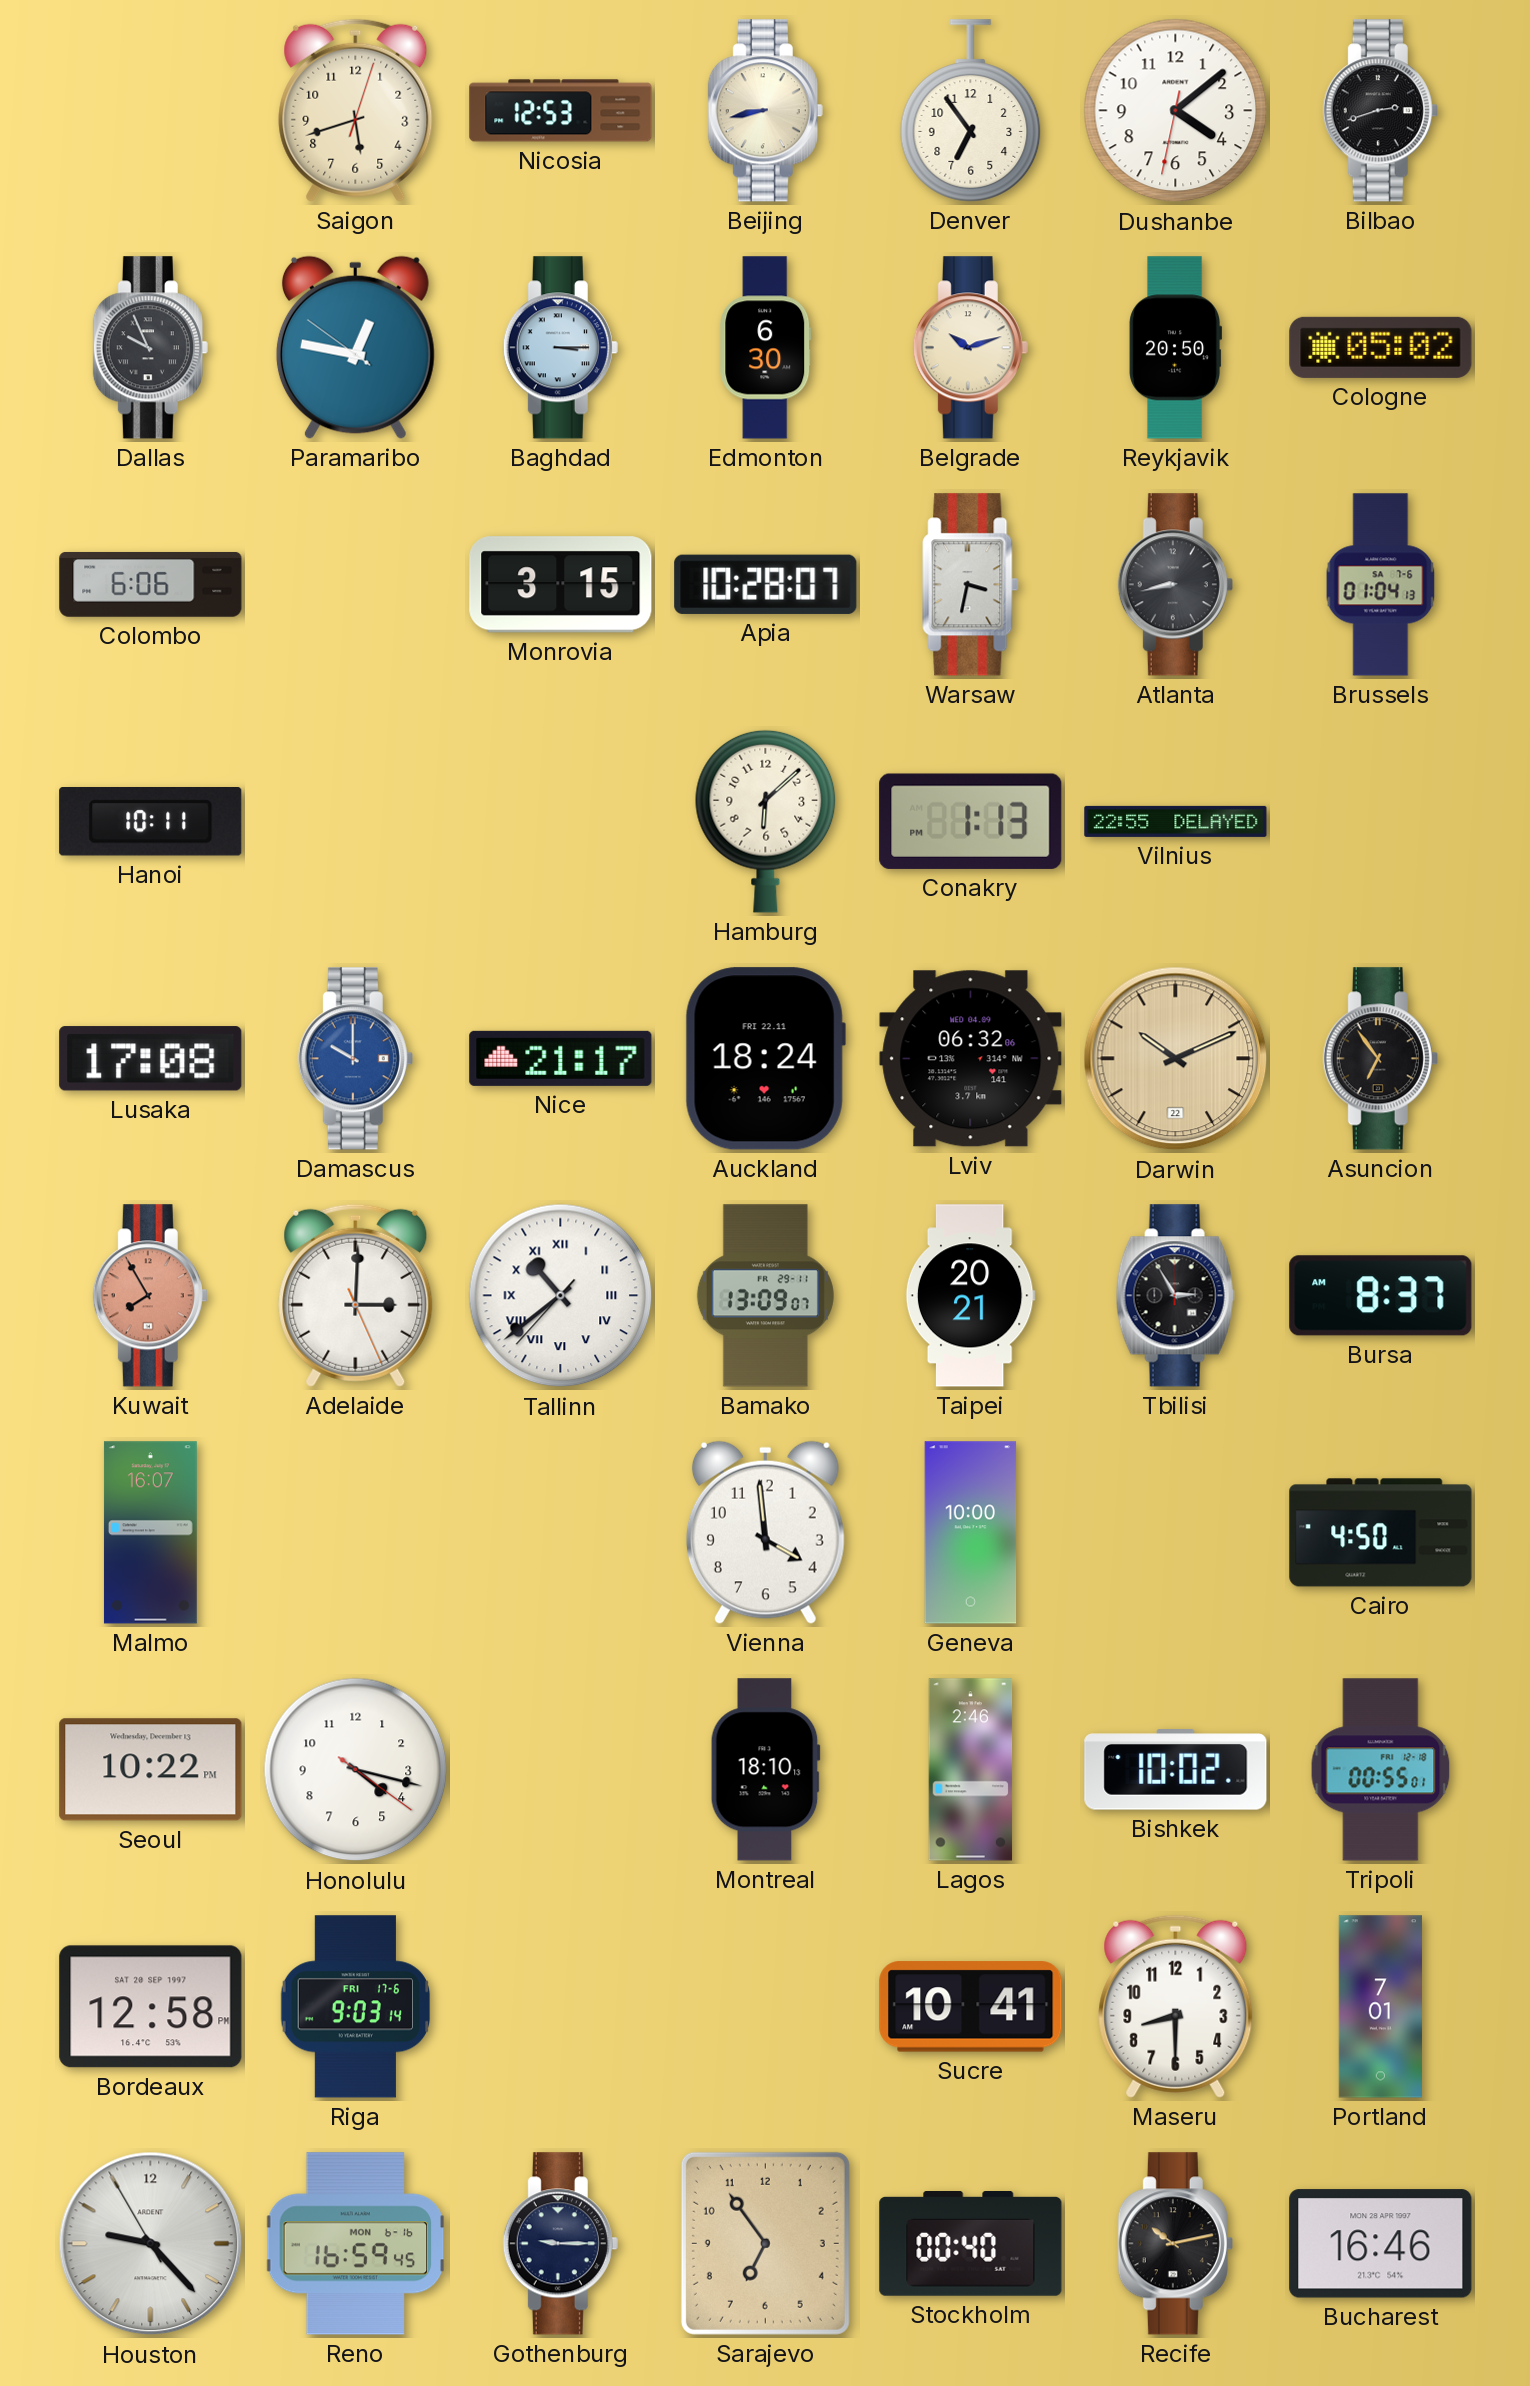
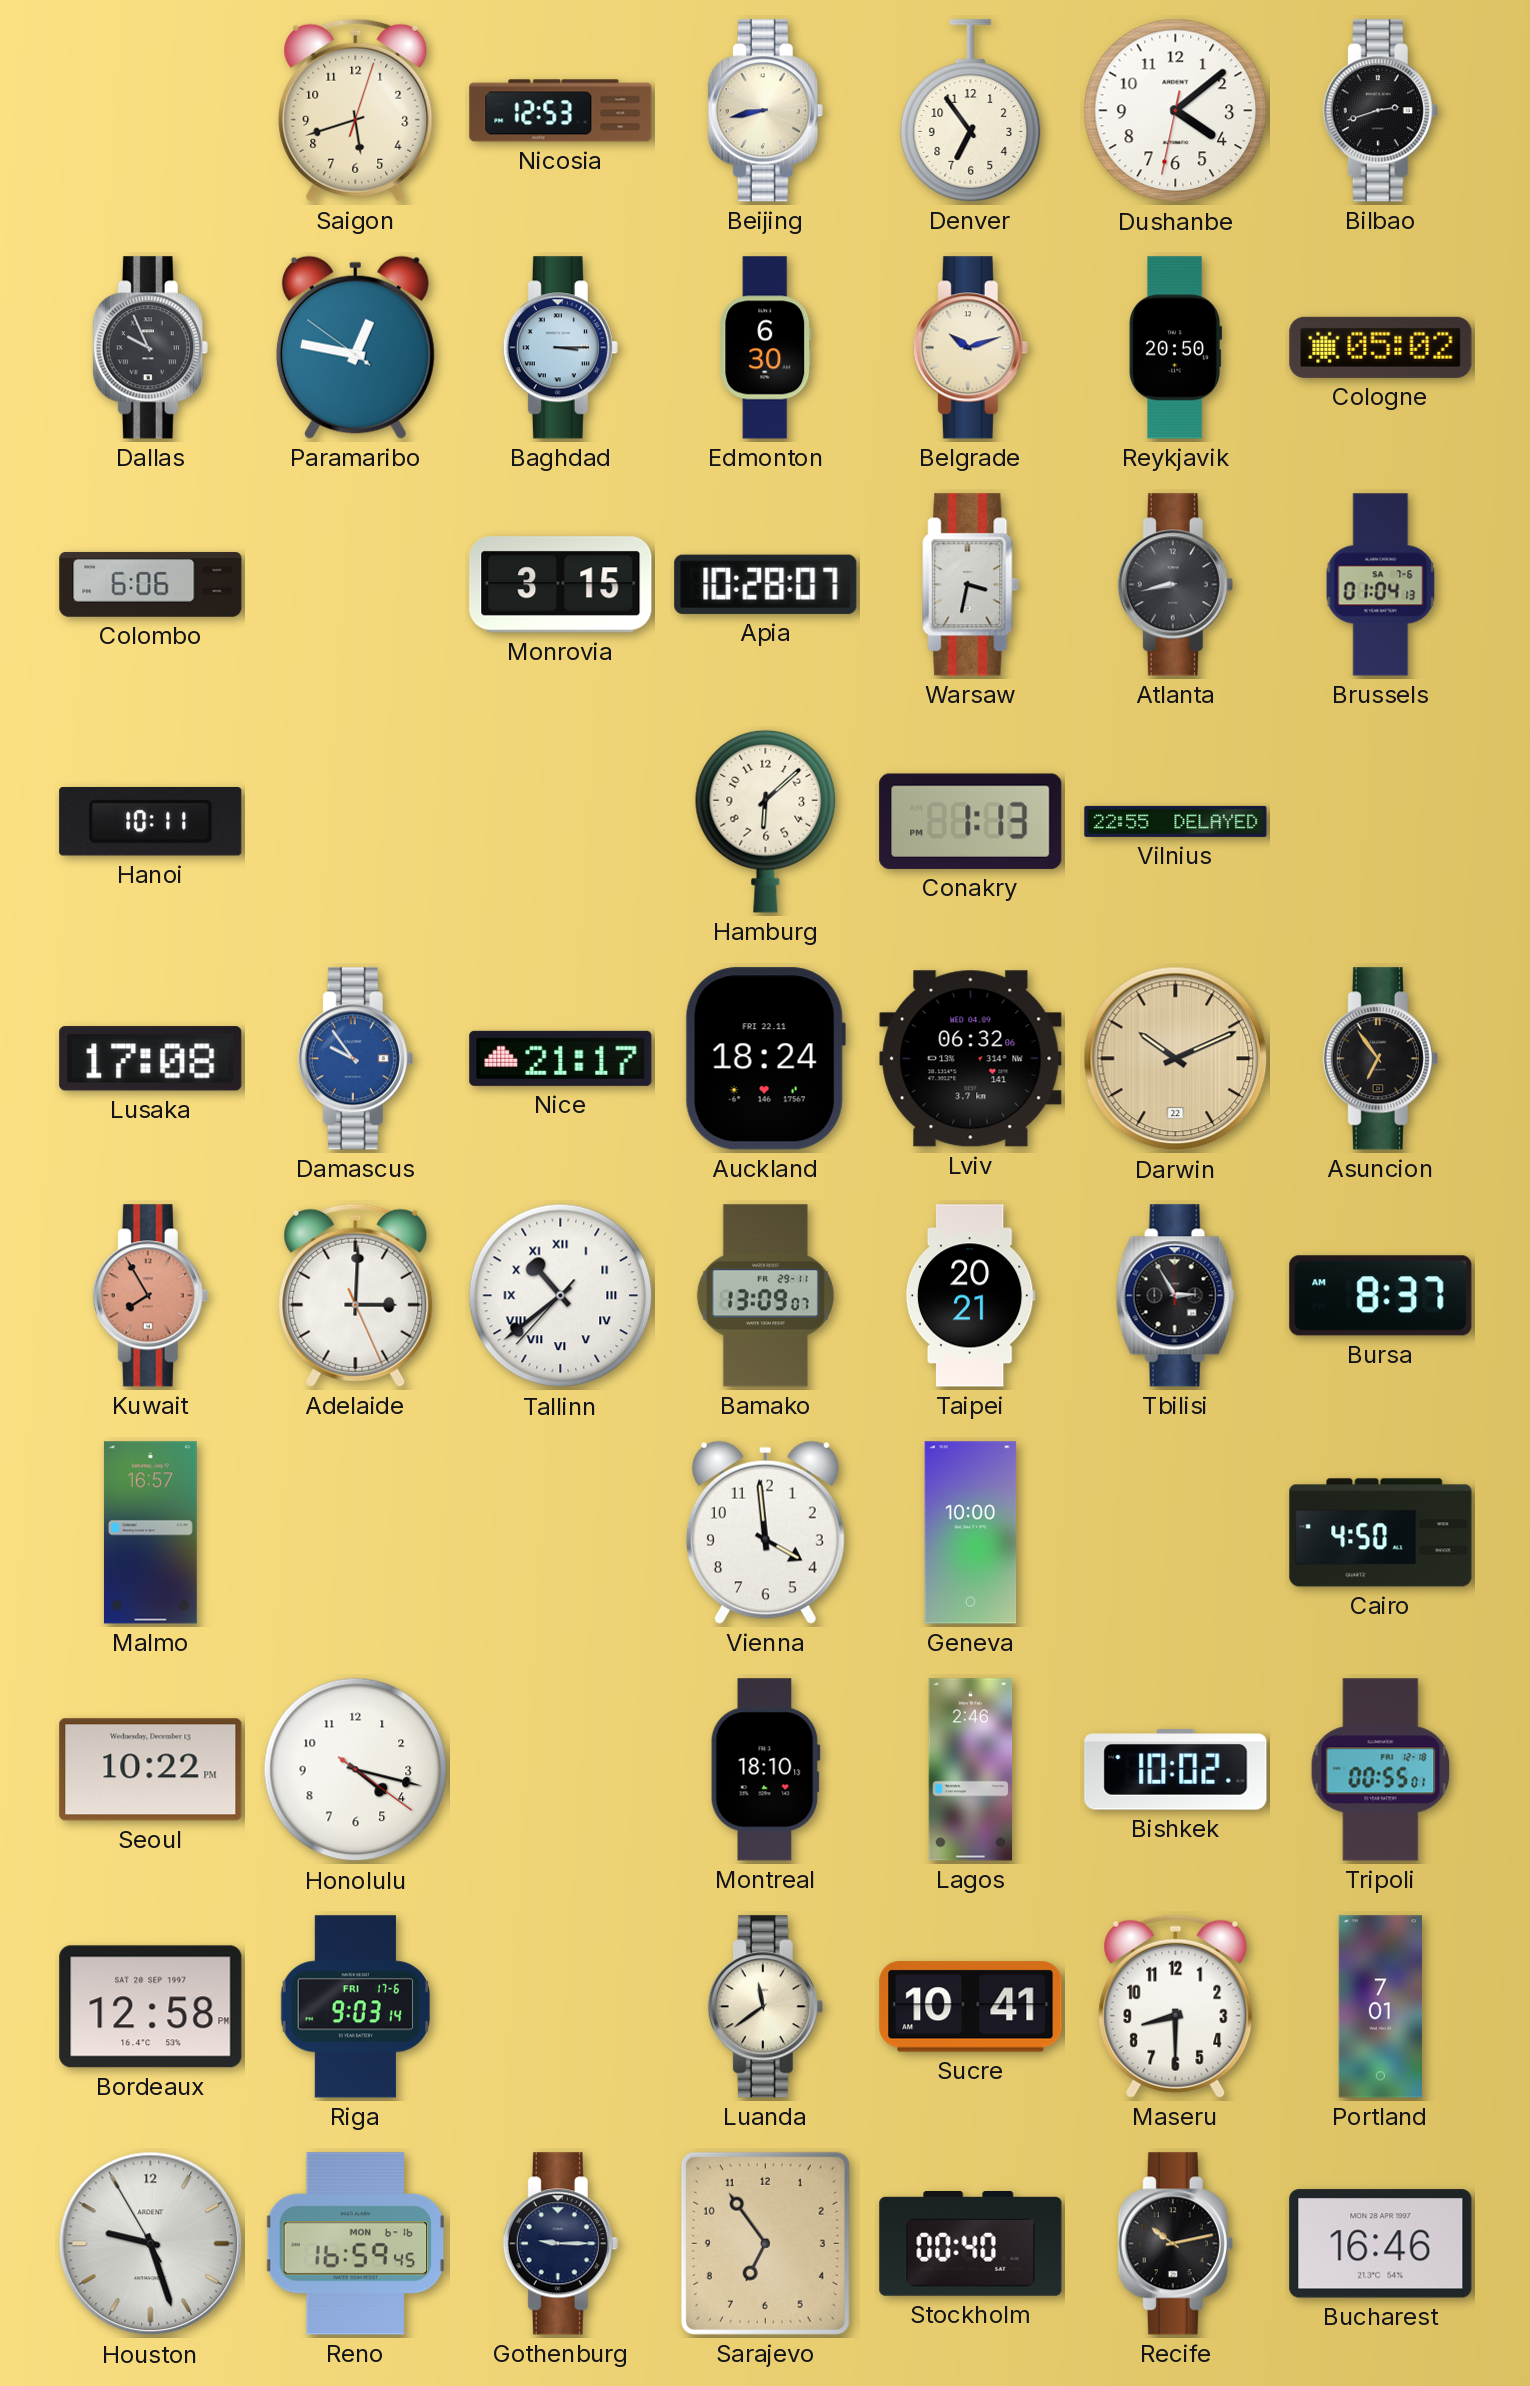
Damascus: 10:00 -> 9:54
Malmo: 16:07 -> 16:57
Luanda: none -> 11:39
Houston: 9:22 -> 9:26
